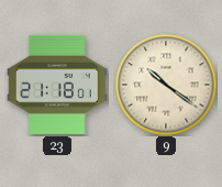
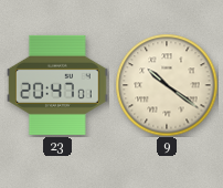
23: 21:18 -> 20:47
